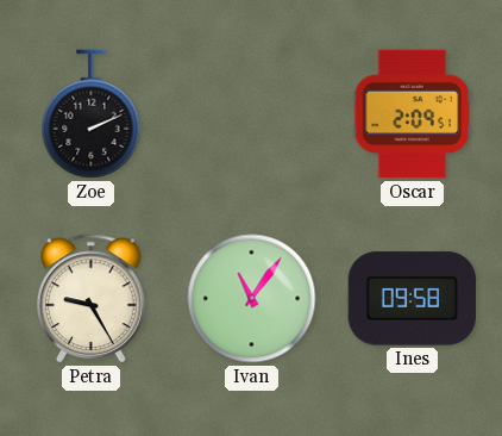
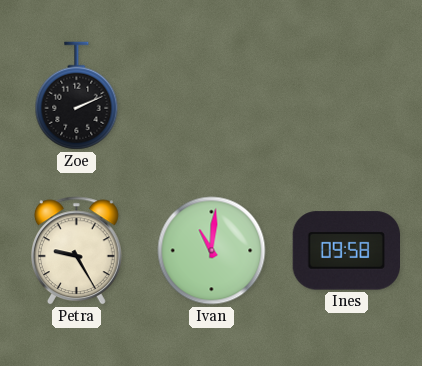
Oscar: 2:09 -> none
Ivan: 11:06 -> 11:01
